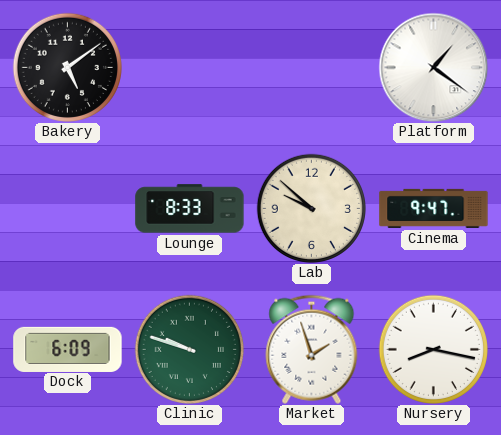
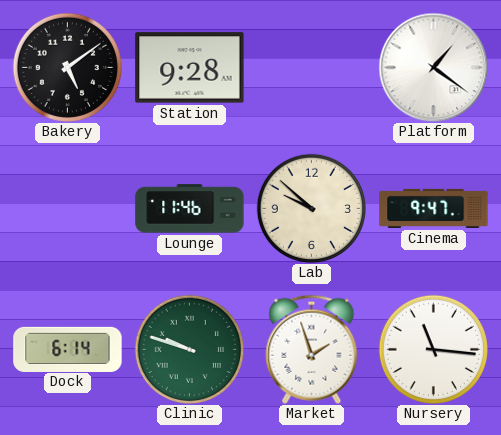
Station: none -> 9:28
Lounge: 8:33 -> 11:46
Dock: 6:09 -> 6:14
Nursery: 8:17 -> 11:16
